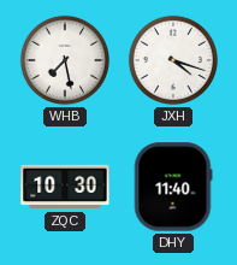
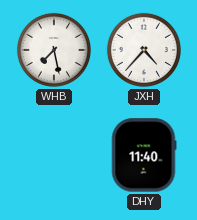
JXH: 4:18 -> 4:37
ZQC: 10:30 -> none
